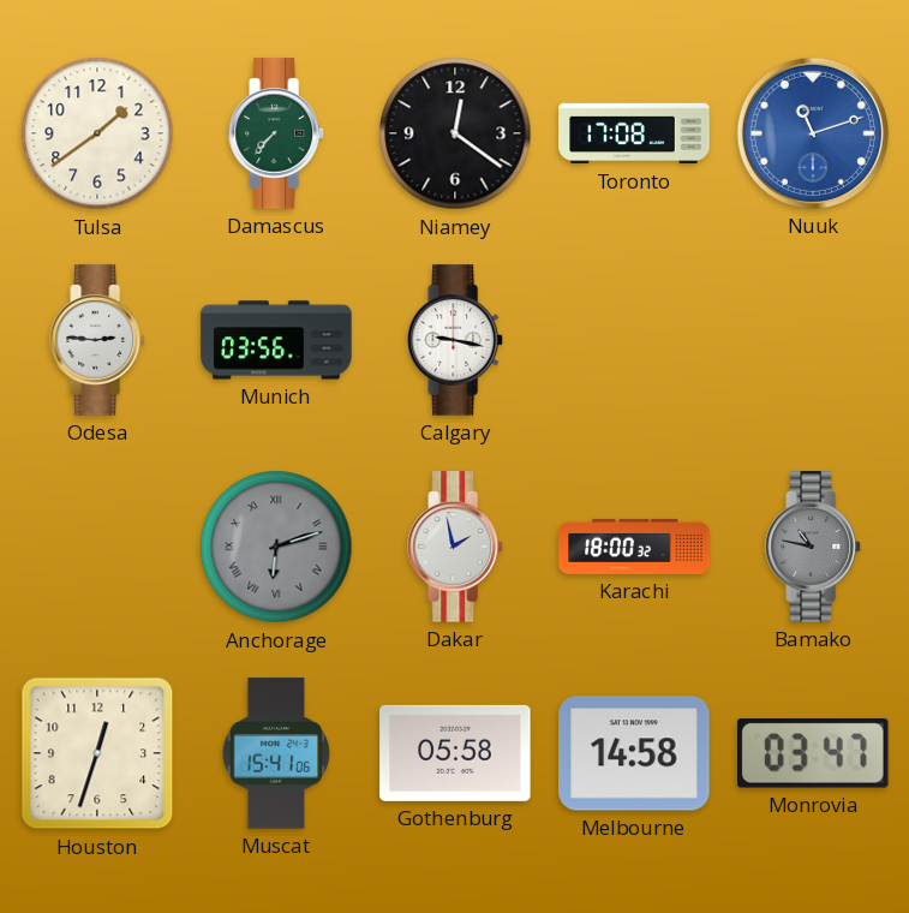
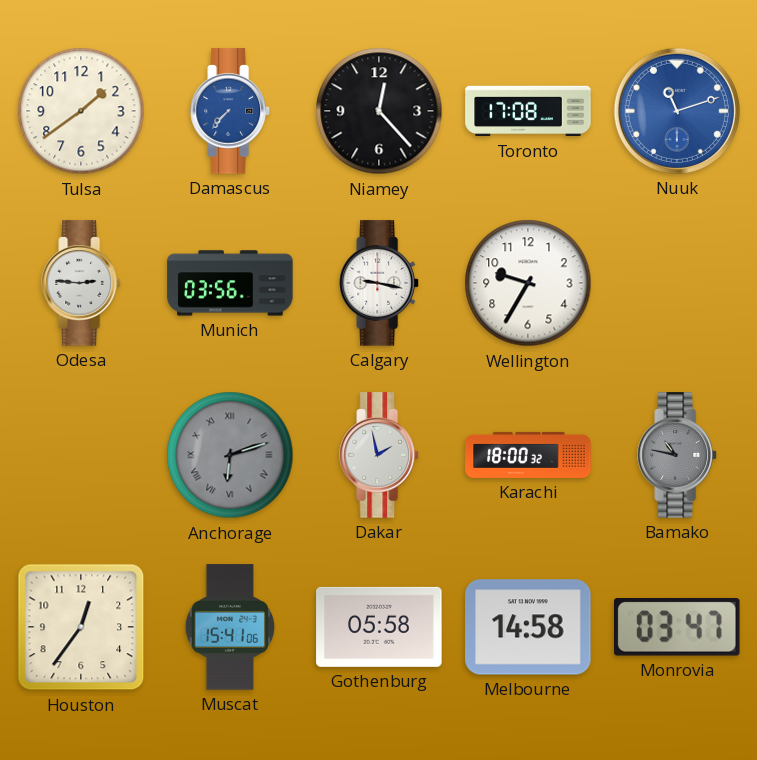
Damascus dial: green -> blue
Niamey: 12:21 -> 12:23
Wellington: none -> 9:35
Houston: 12:33 -> 12:36
